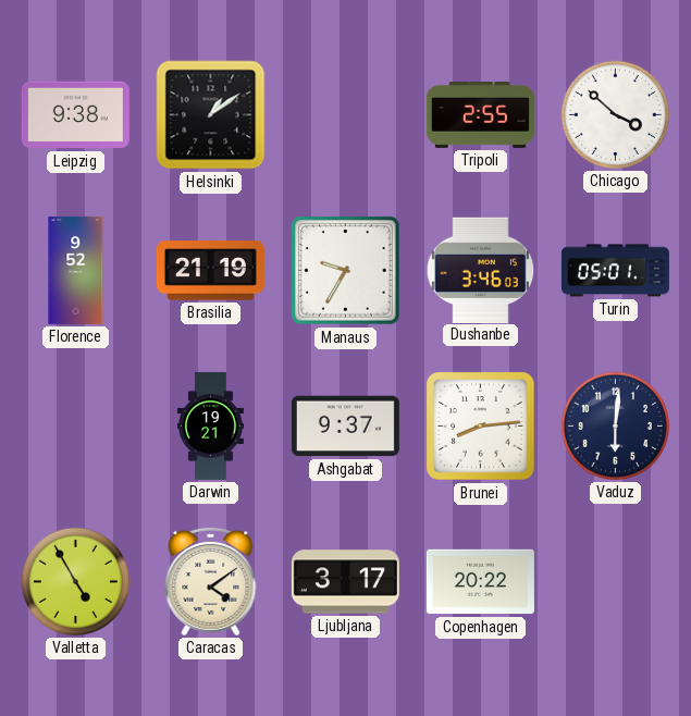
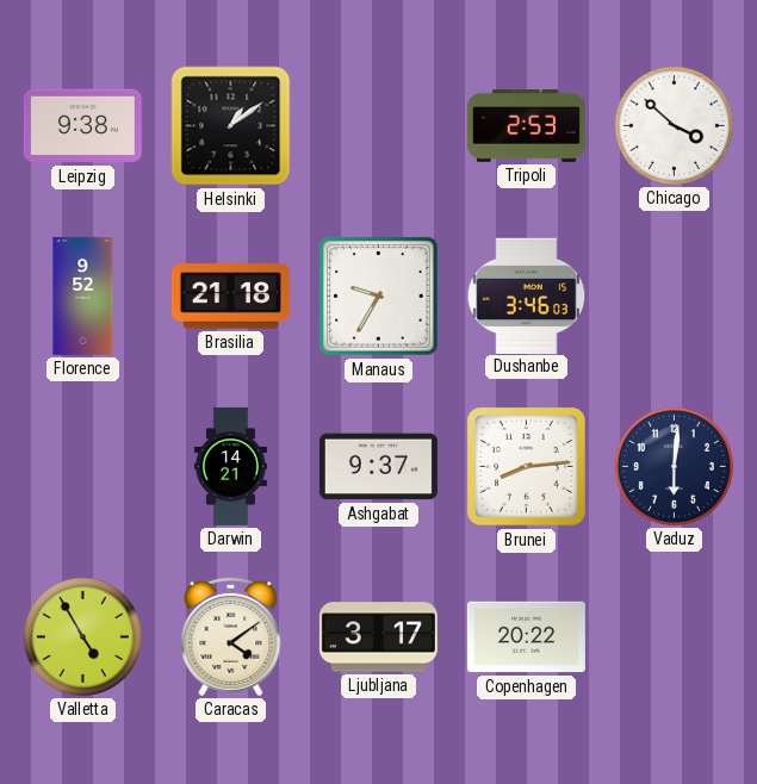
Tripoli: 2:55 -> 2:53
Brasilia: 21:19 -> 21:18
Turin: 05:01 -> none
Darwin: 19:21 -> 14:21
